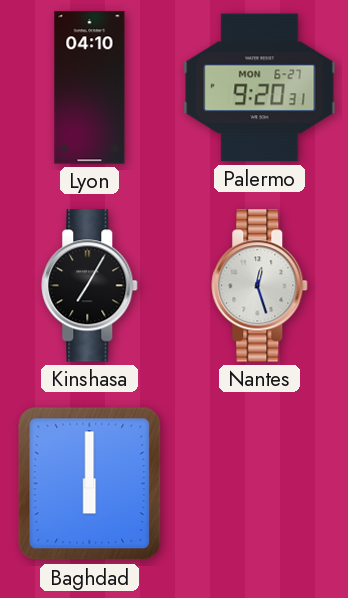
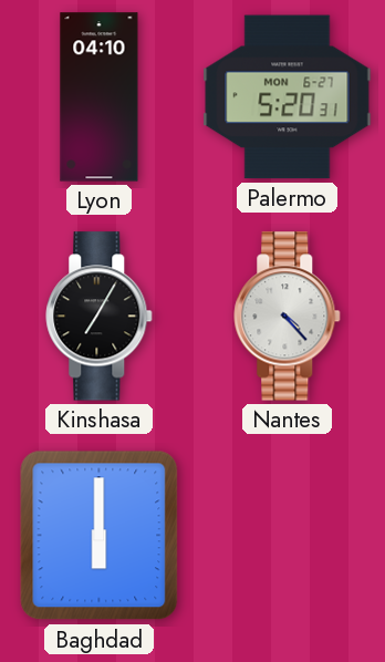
Palermo: 9:20 -> 5:20
Nantes: 12:27 -> 4:23
